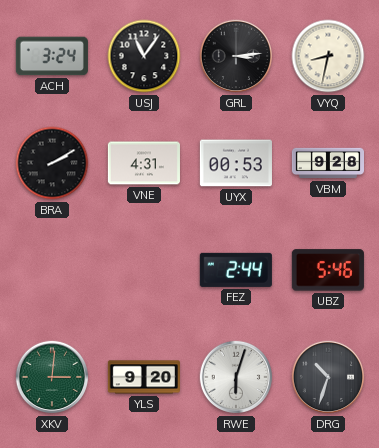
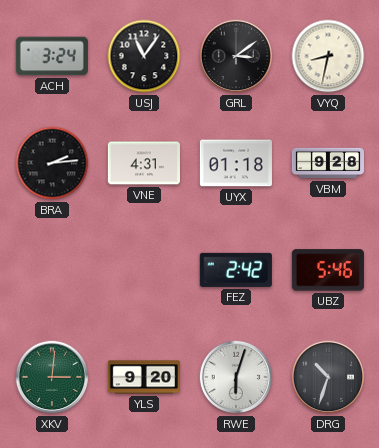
GRL: 3:14 -> 3:09
BRA: 2:10 -> 2:14
UYX: 00:53 -> 01:18
FEZ: 2:44 -> 2:42
